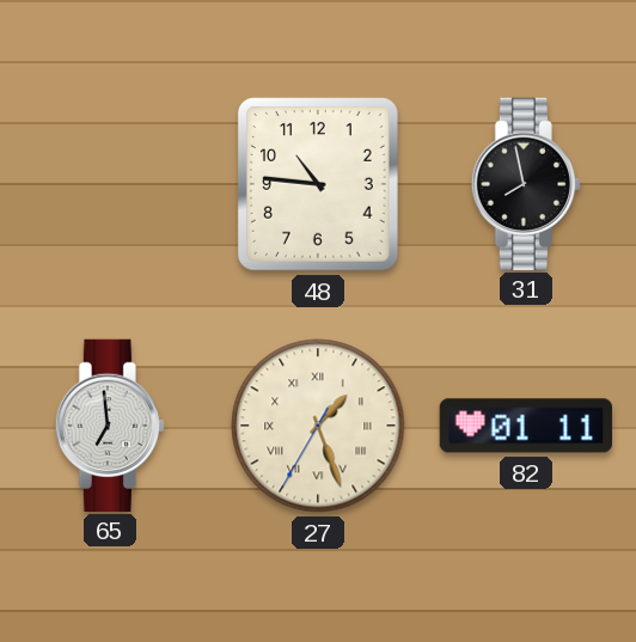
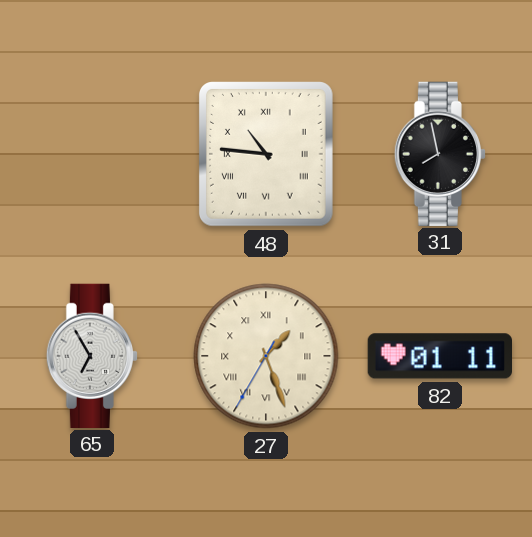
48 numerals: Arabic -> Roman
65: 6:59 -> 6:55
